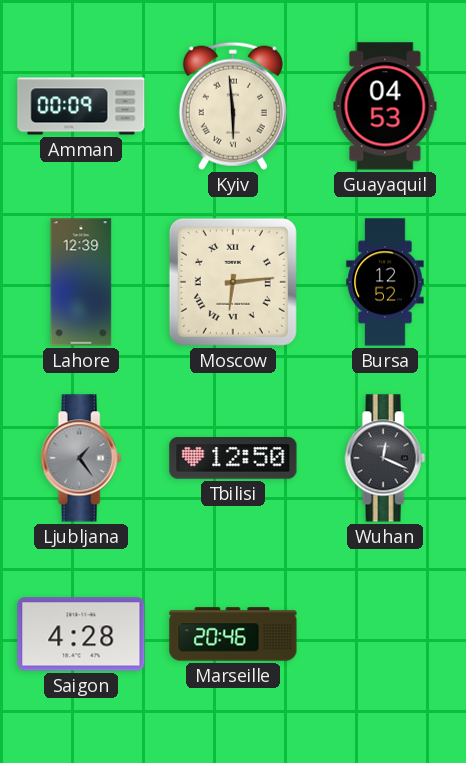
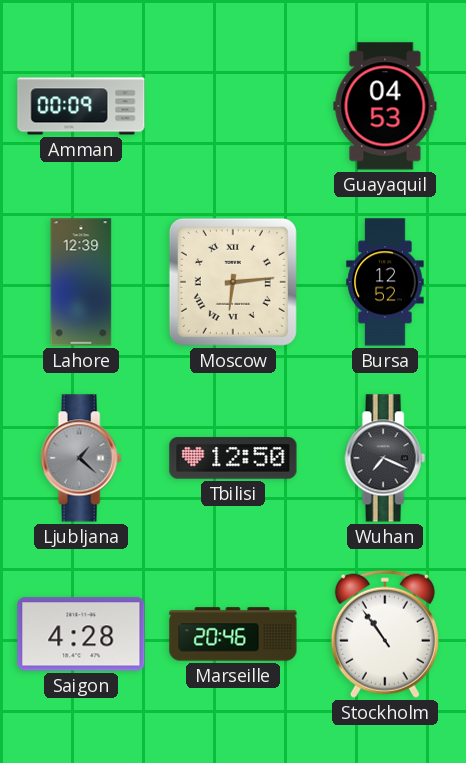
Kyiv: 5:59 -> none
Ljubljana: 1:24 -> 1:22
Wuhan: 12:19 -> 7:19
Stockholm: none -> 10:54
